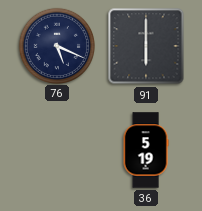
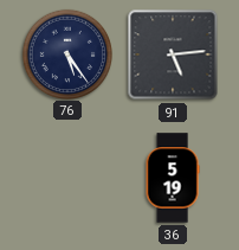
76: 5:19 -> 5:24
91: 6:00 -> 5:14
